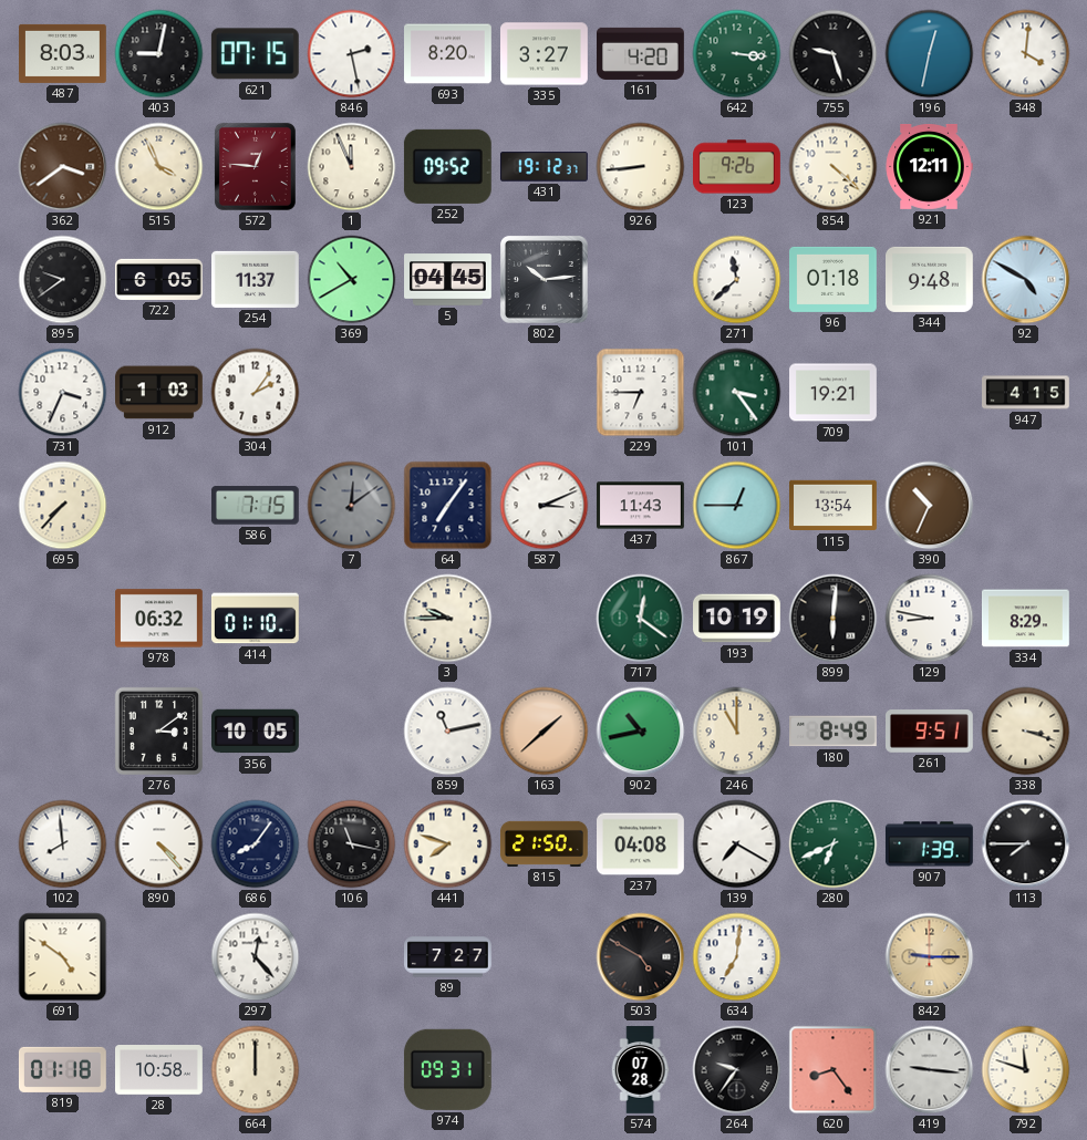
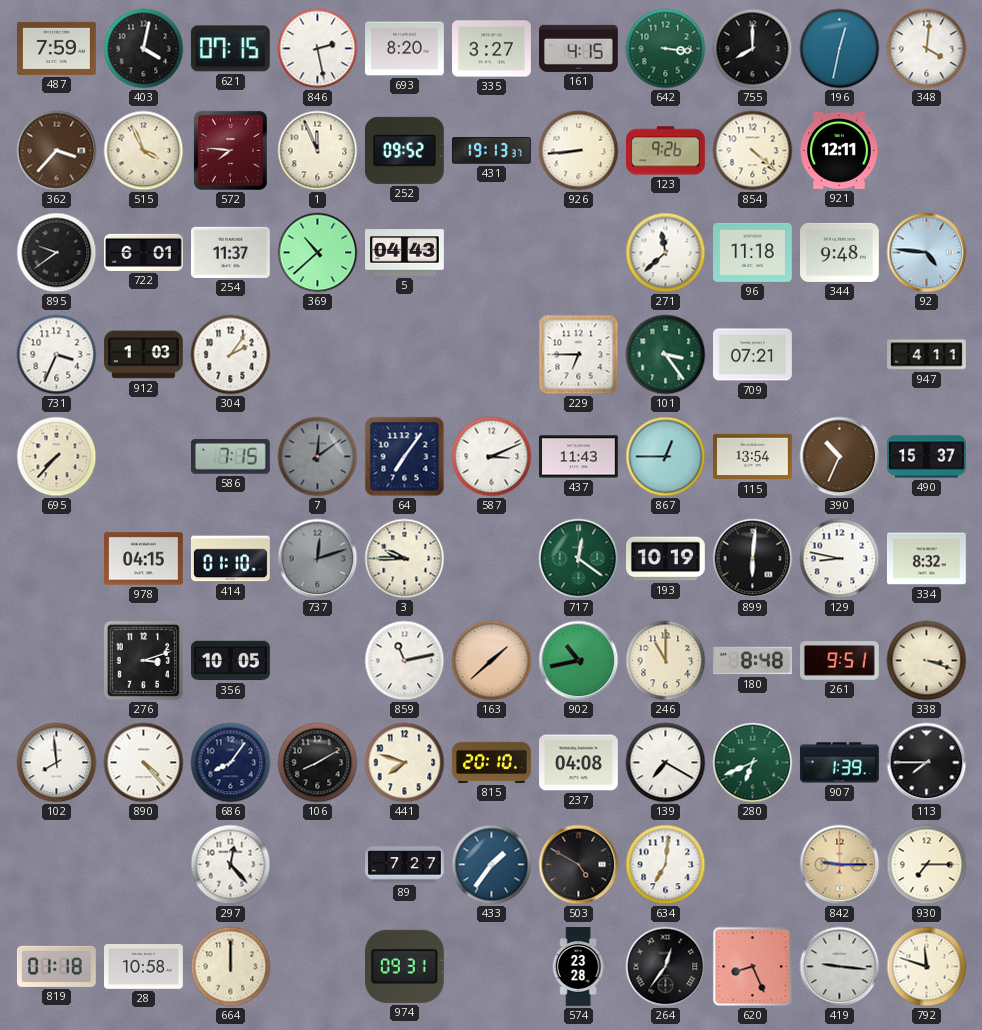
487: 8:03 -> 7:59
403: 9:02 -> 4:02
161: 4:20 -> 4:15
755: 9:27 -> 8:00
362: 3:39 -> 3:37
572: 12:46 -> 7:46
431: 19:12 -> 19:13
722: 6:05 -> 6:01
369: 10:40 -> 10:38
5: 04:45 -> 04:43
802: 10:14 -> none
96: 01:18 -> 11:18
92: 4:50 -> 4:46
709: 19:21 -> 07:21
947: 4:15 -> 4:11
490: none -> 15:37
978: 06:32 -> 04:15
737: none -> 12:12
334: 8:29 -> 8:32
276: 3:09 -> 3:12
180: 8:49 -> 8:48
106: 11:17 -> 8:10
815: 21:50 -> 20:10
691: 4:51 -> none
433: none -> 1:36
930: none -> 7:15
574: 07:28 -> 23:28
264: 9:36 -> 12:36
620: 8:24 -> 8:26
